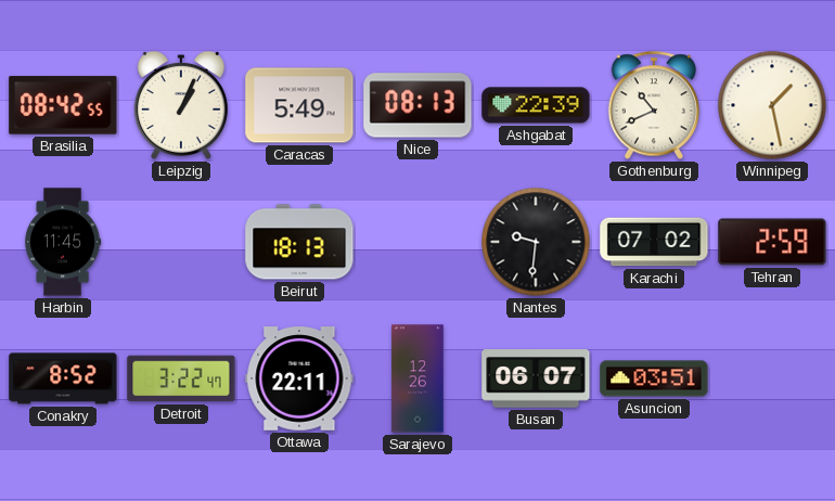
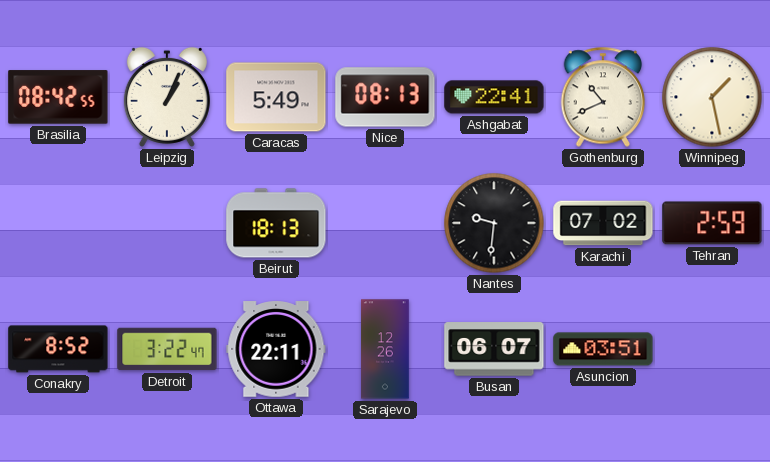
Ashgabat: 22:39 -> 22:41
Harbin: 11:45 -> none
